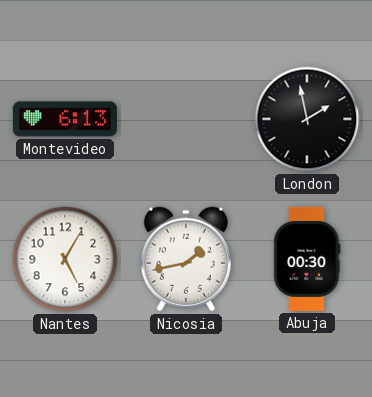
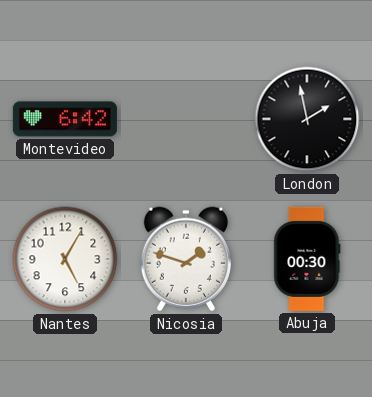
Montevideo: 6:13 -> 6:42
Nicosia: 1:43 -> 1:48
